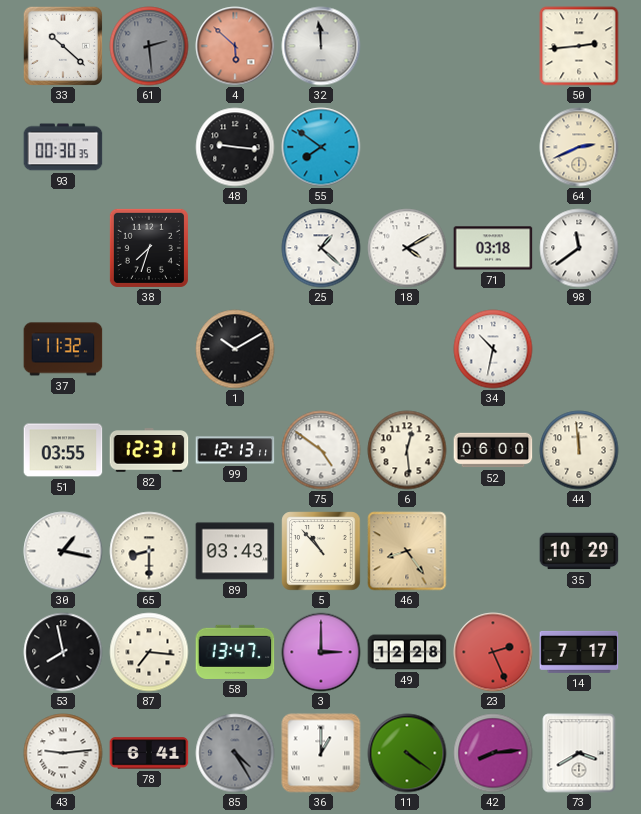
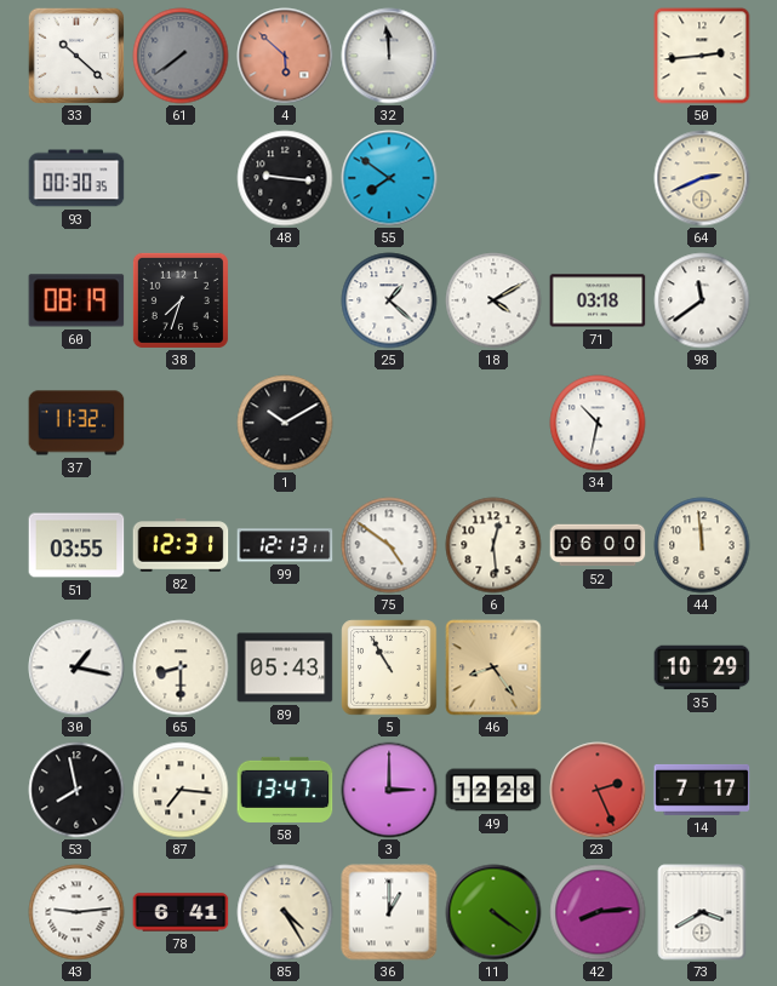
61: 2:29 -> 7:39
60: none -> 08:19
89: 03:43 -> 05:43
5: 10:53 -> 10:55
85 dial: grey -> cream
